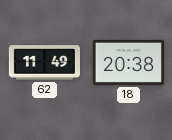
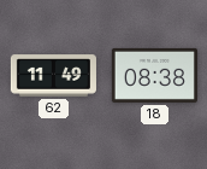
18: 20:38 -> 08:38
